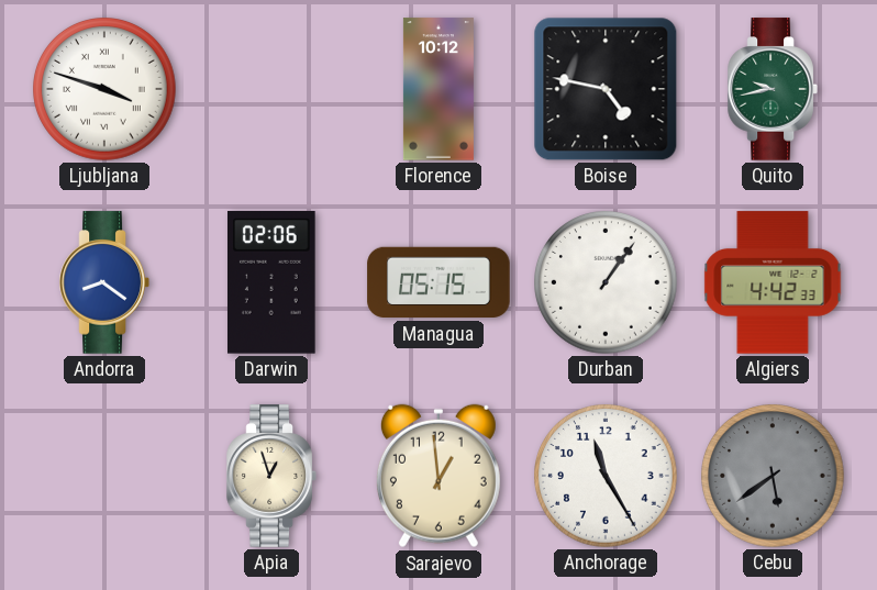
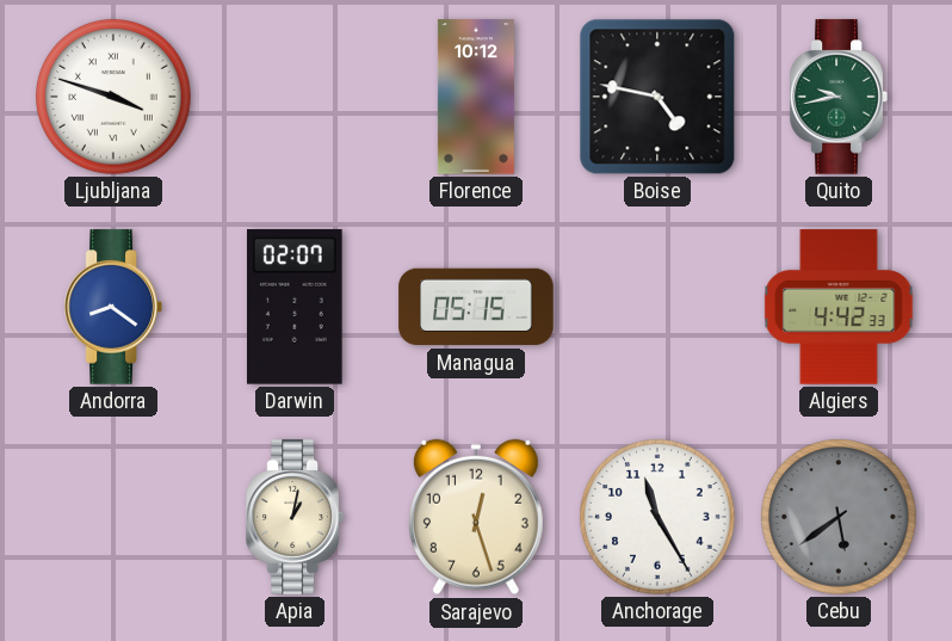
Darwin: 02:06 -> 02:07
Durban: 1:06 -> none
Apia: 12:57 -> 1:02
Sarajevo: 12:59 -> 12:27
